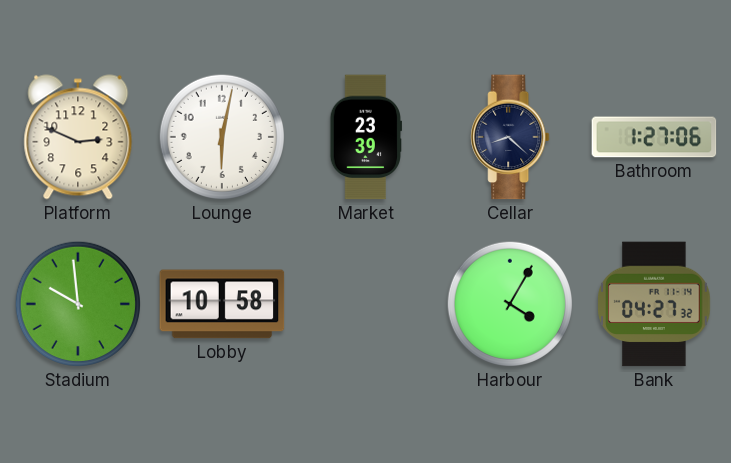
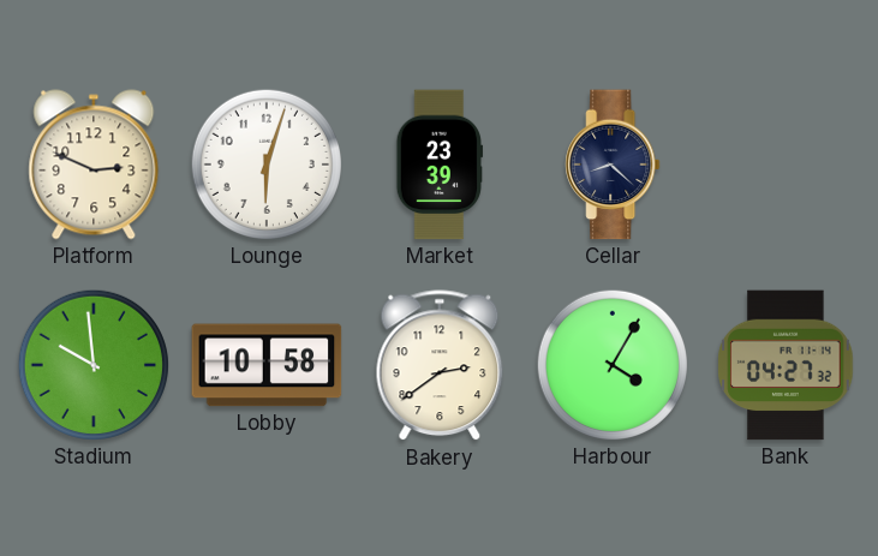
Lounge: 6:02 -> 6:03
Bathroom: 1:27 -> none
Bakery: none -> 2:39
